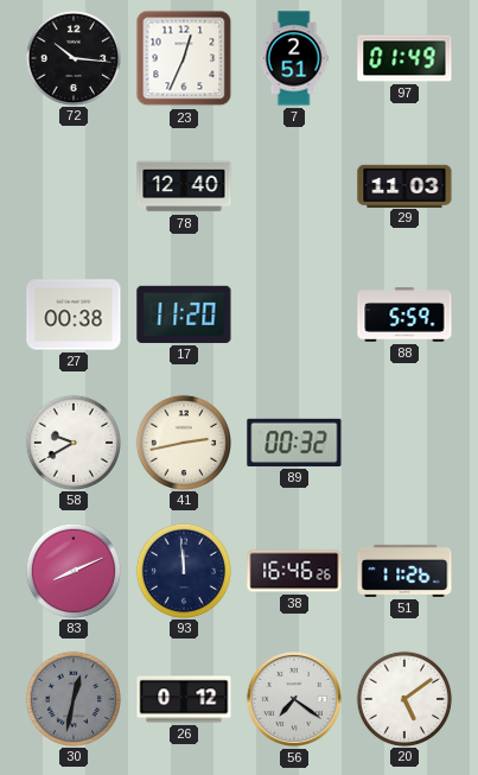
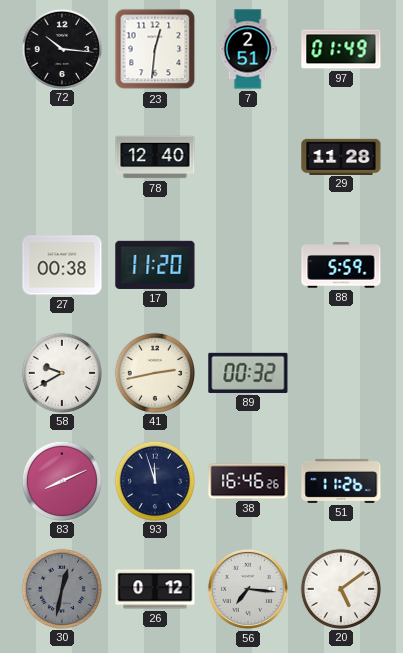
23: 12:34 -> 12:31
29: 11:03 -> 11:28
93: 11:59 -> 11:57
56: 7:21 -> 7:16
